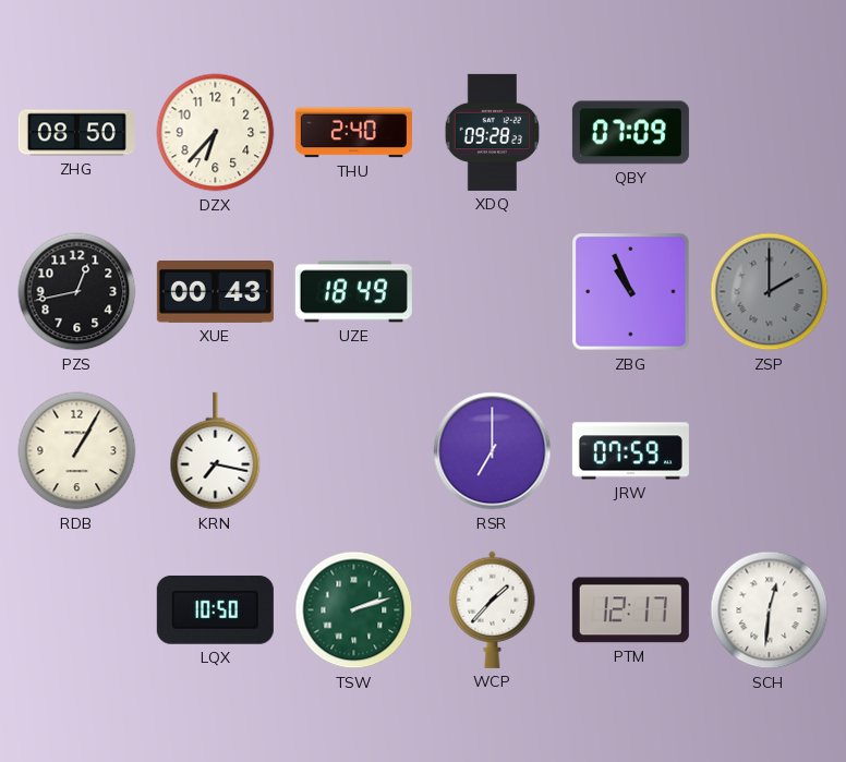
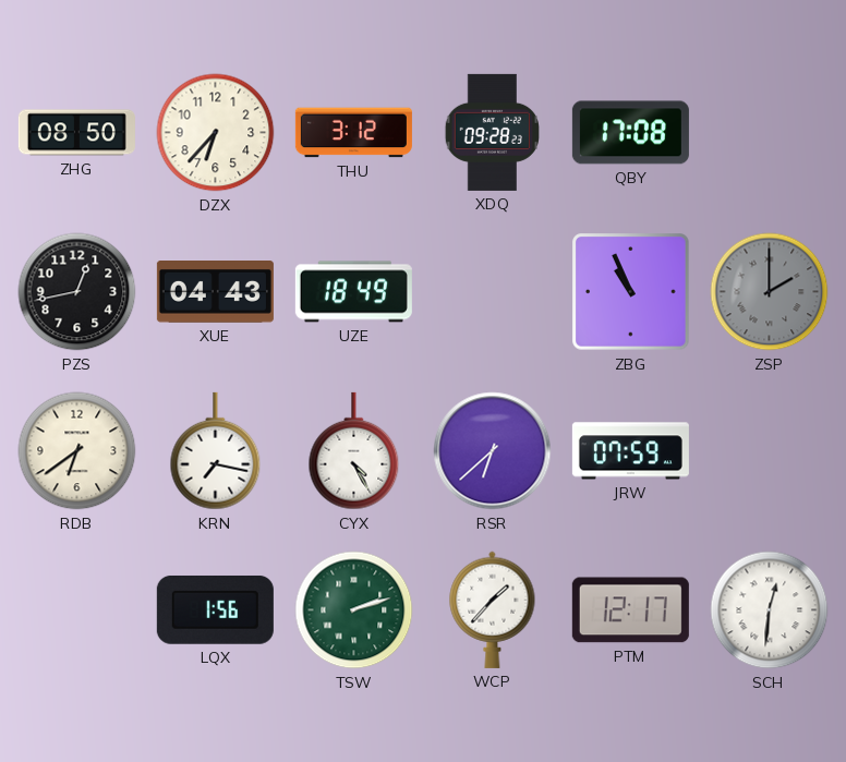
THU: 2:40 -> 3:12
QBY: 07:09 -> 17:08
XUE: 00:43 -> 04:43
RDB: 1:05 -> 6:39
CYX: none -> 4:25
RSR: 7:00 -> 6:38
LQX: 10:50 -> 1:56
